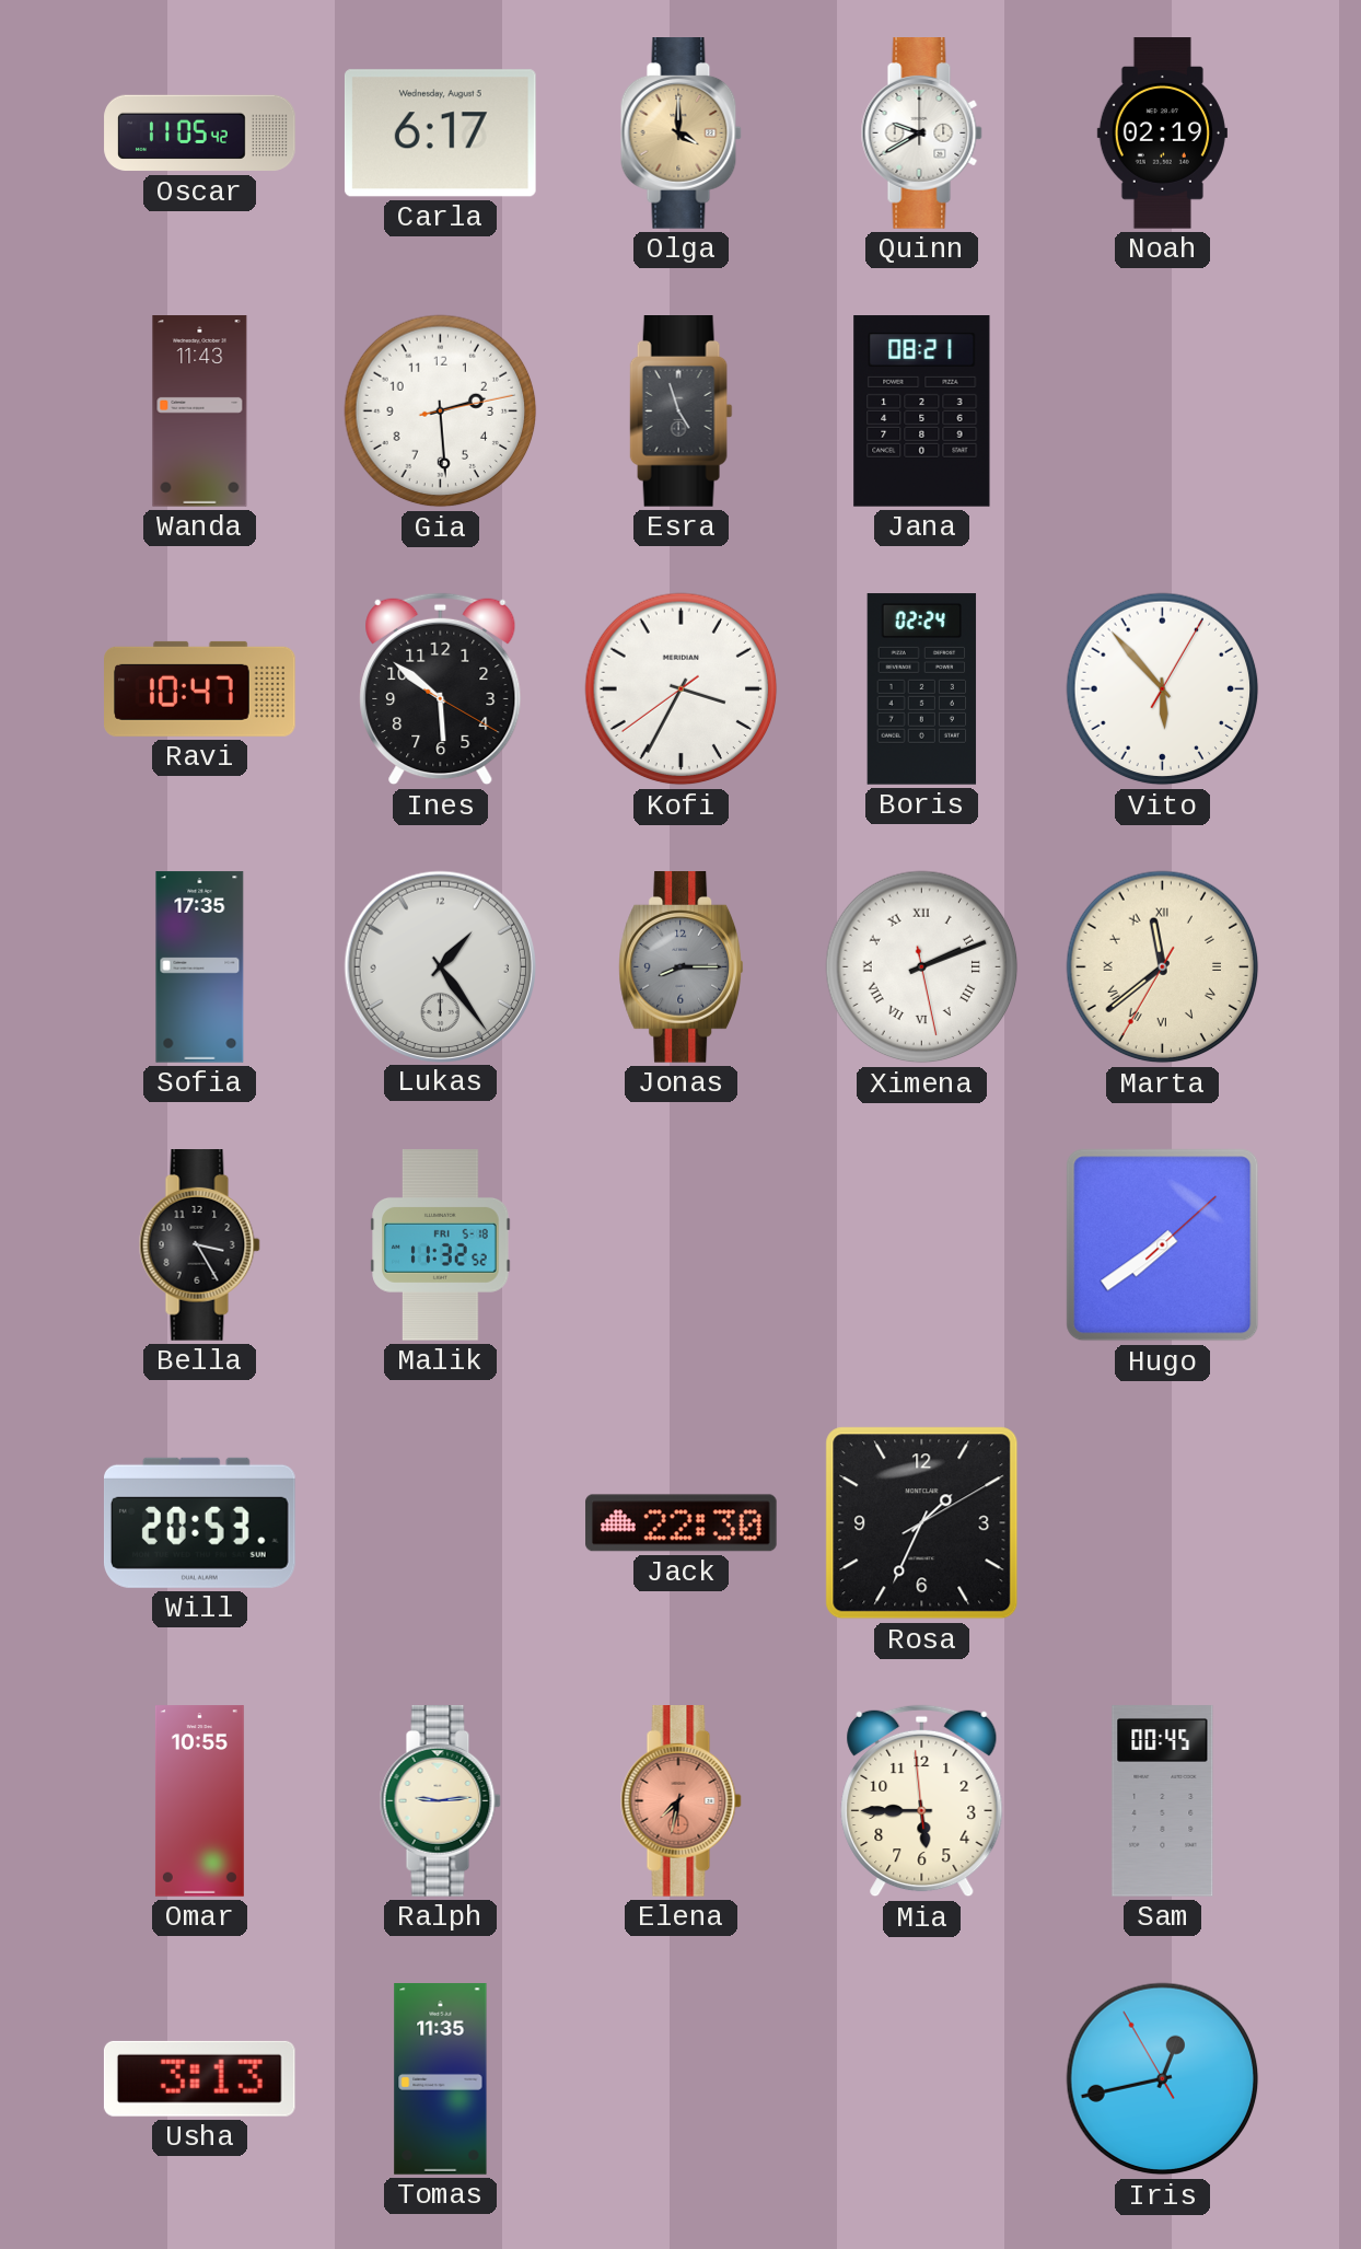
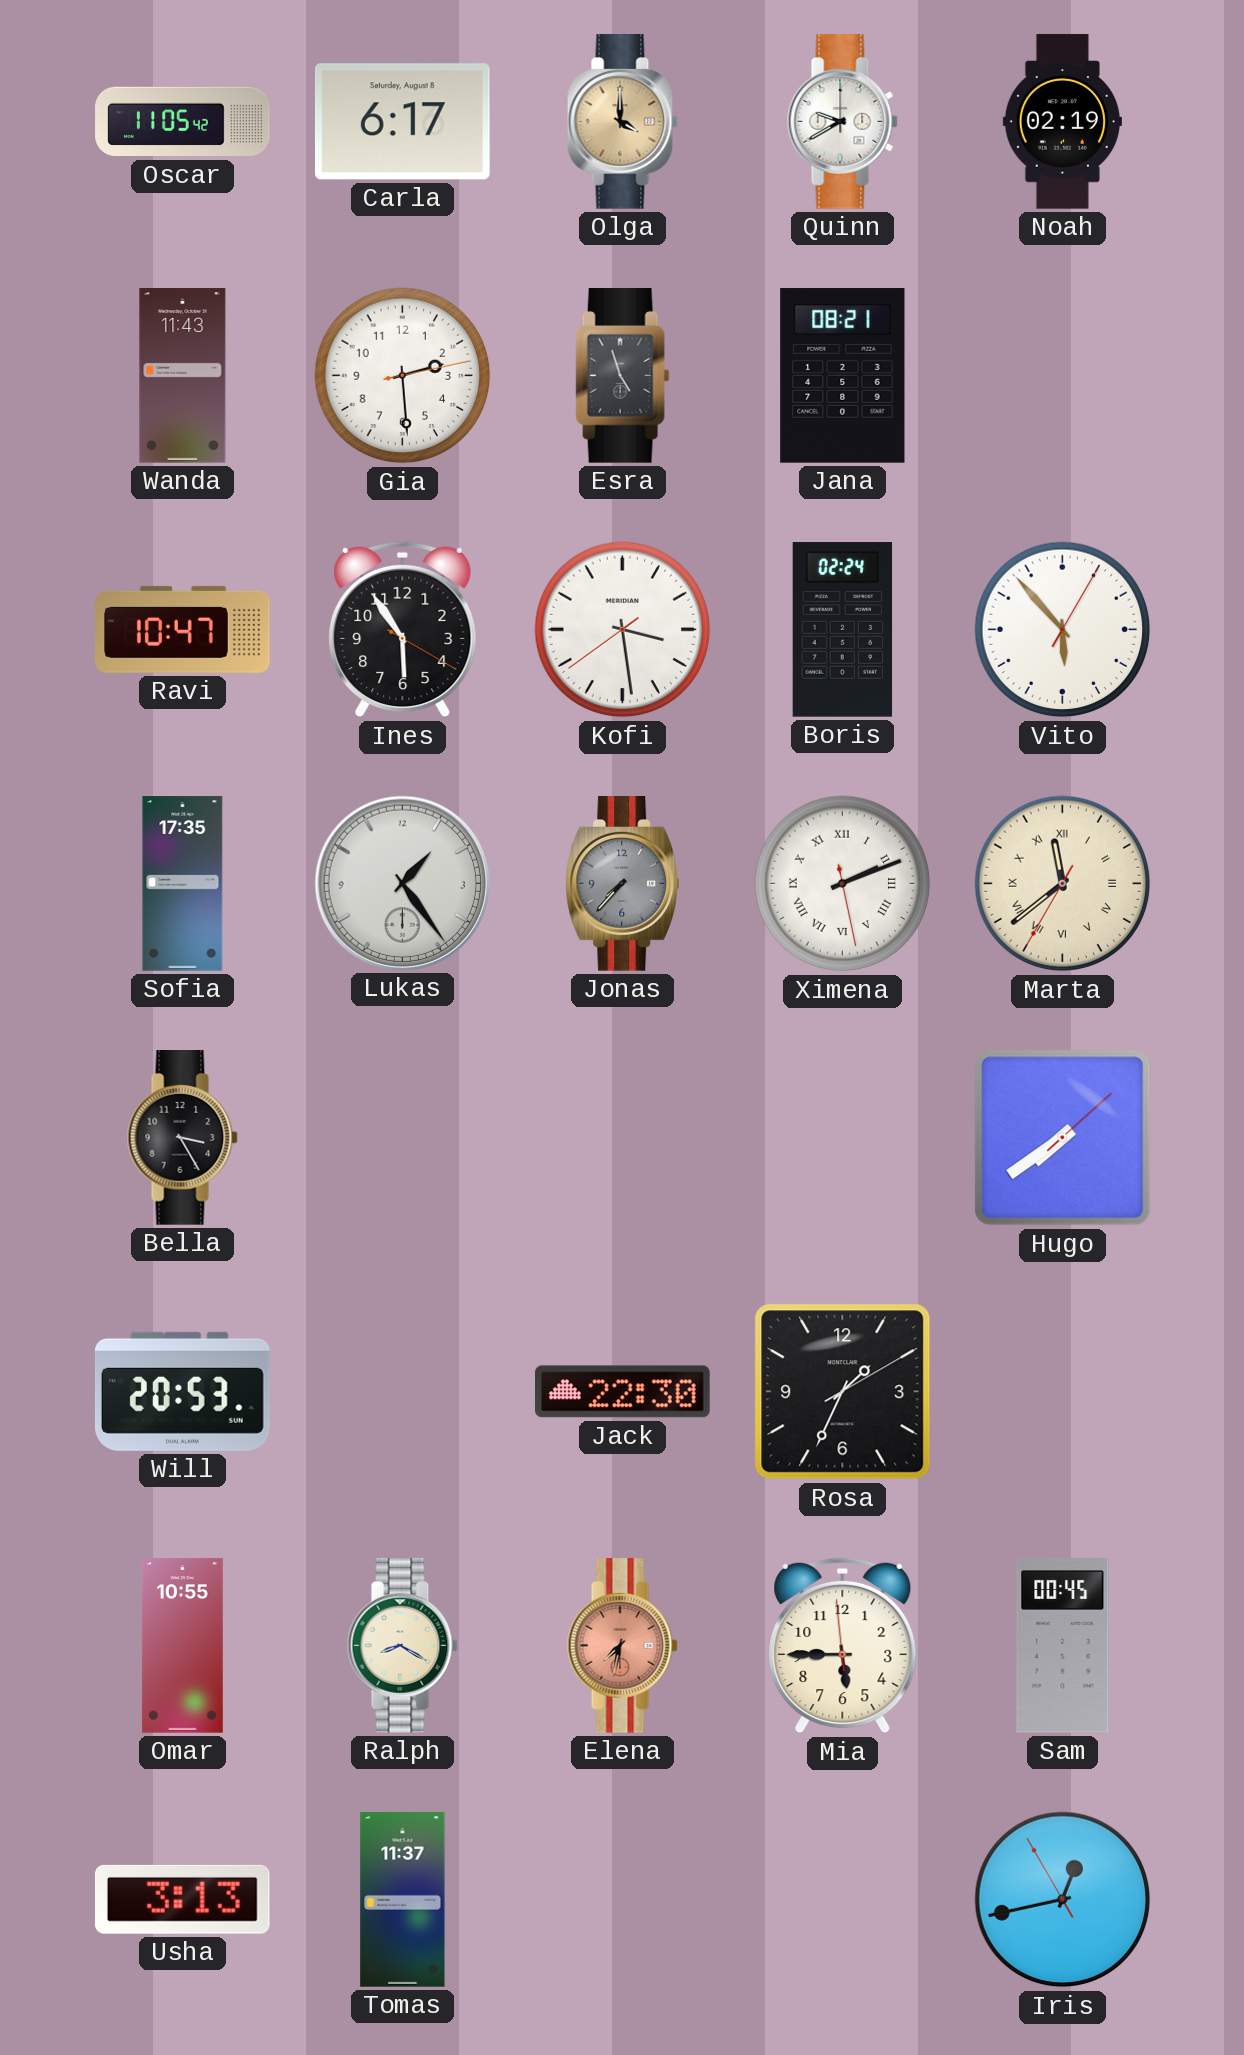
Carla date: Wednesday, August 5 -> Saturday, August 8
Ines: 5:51 -> 5:54
Kofi: 3:34 -> 3:28
Jonas: 8:15 -> 7:37
Malik: 11:32 -> none
Ralph: 9:14 -> 8:20
Tomas: 11:35 -> 11:37
